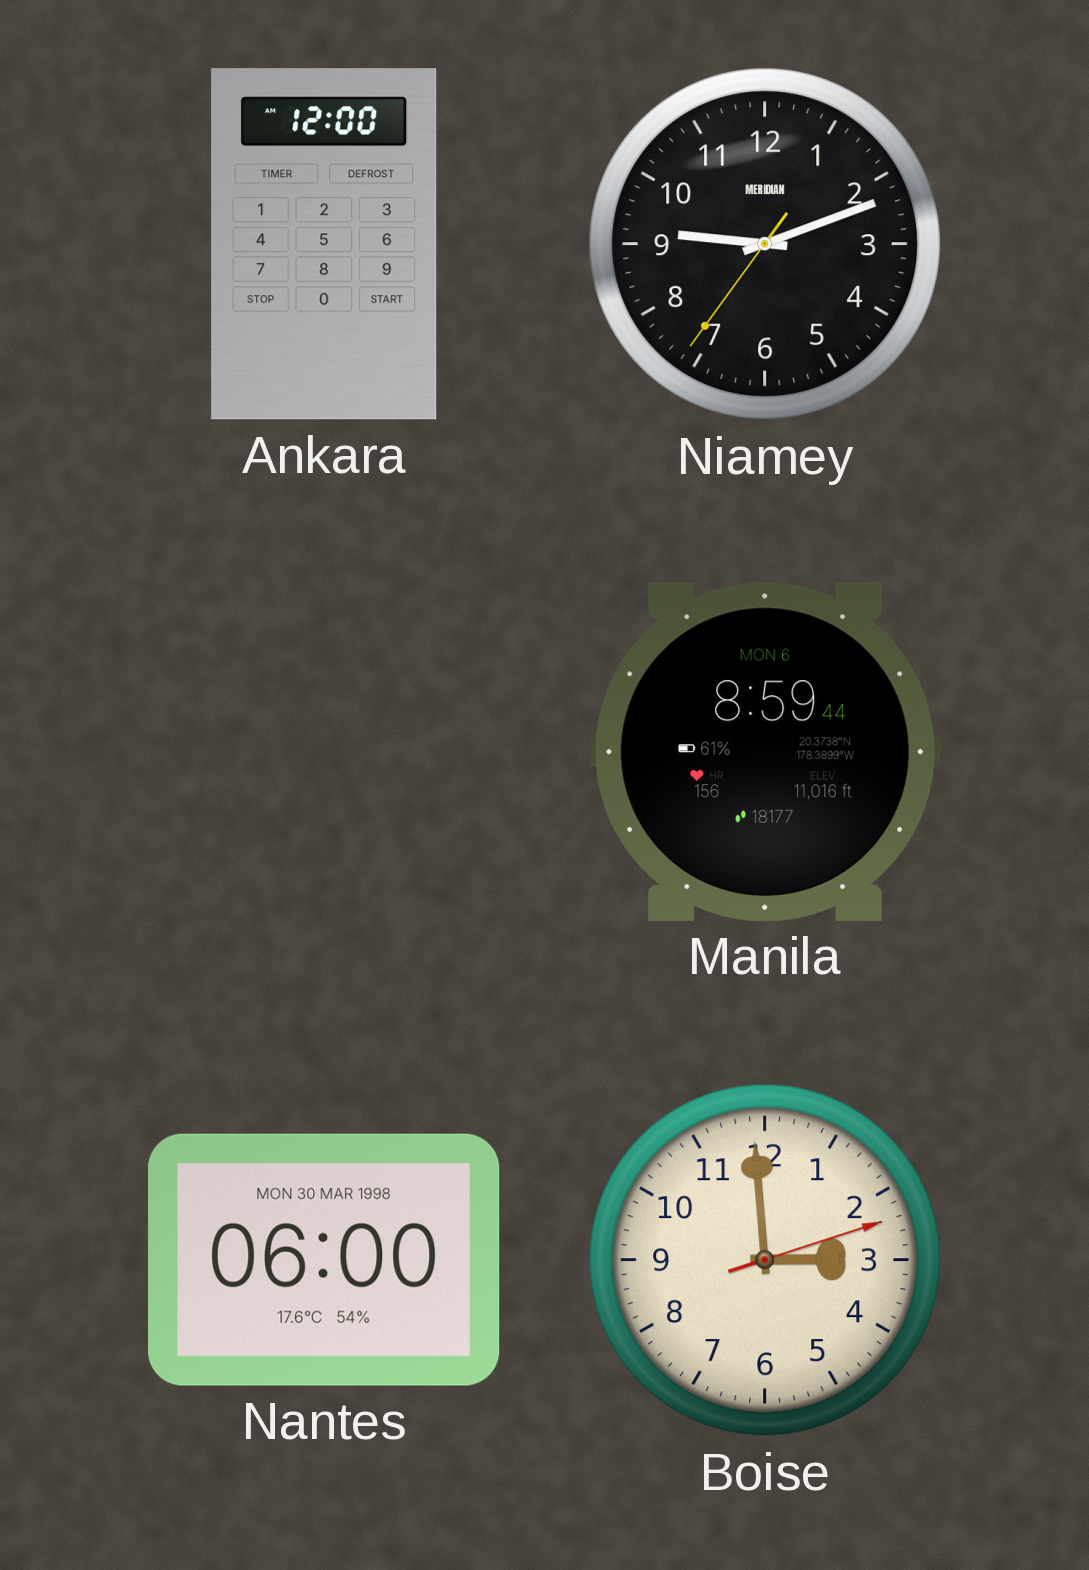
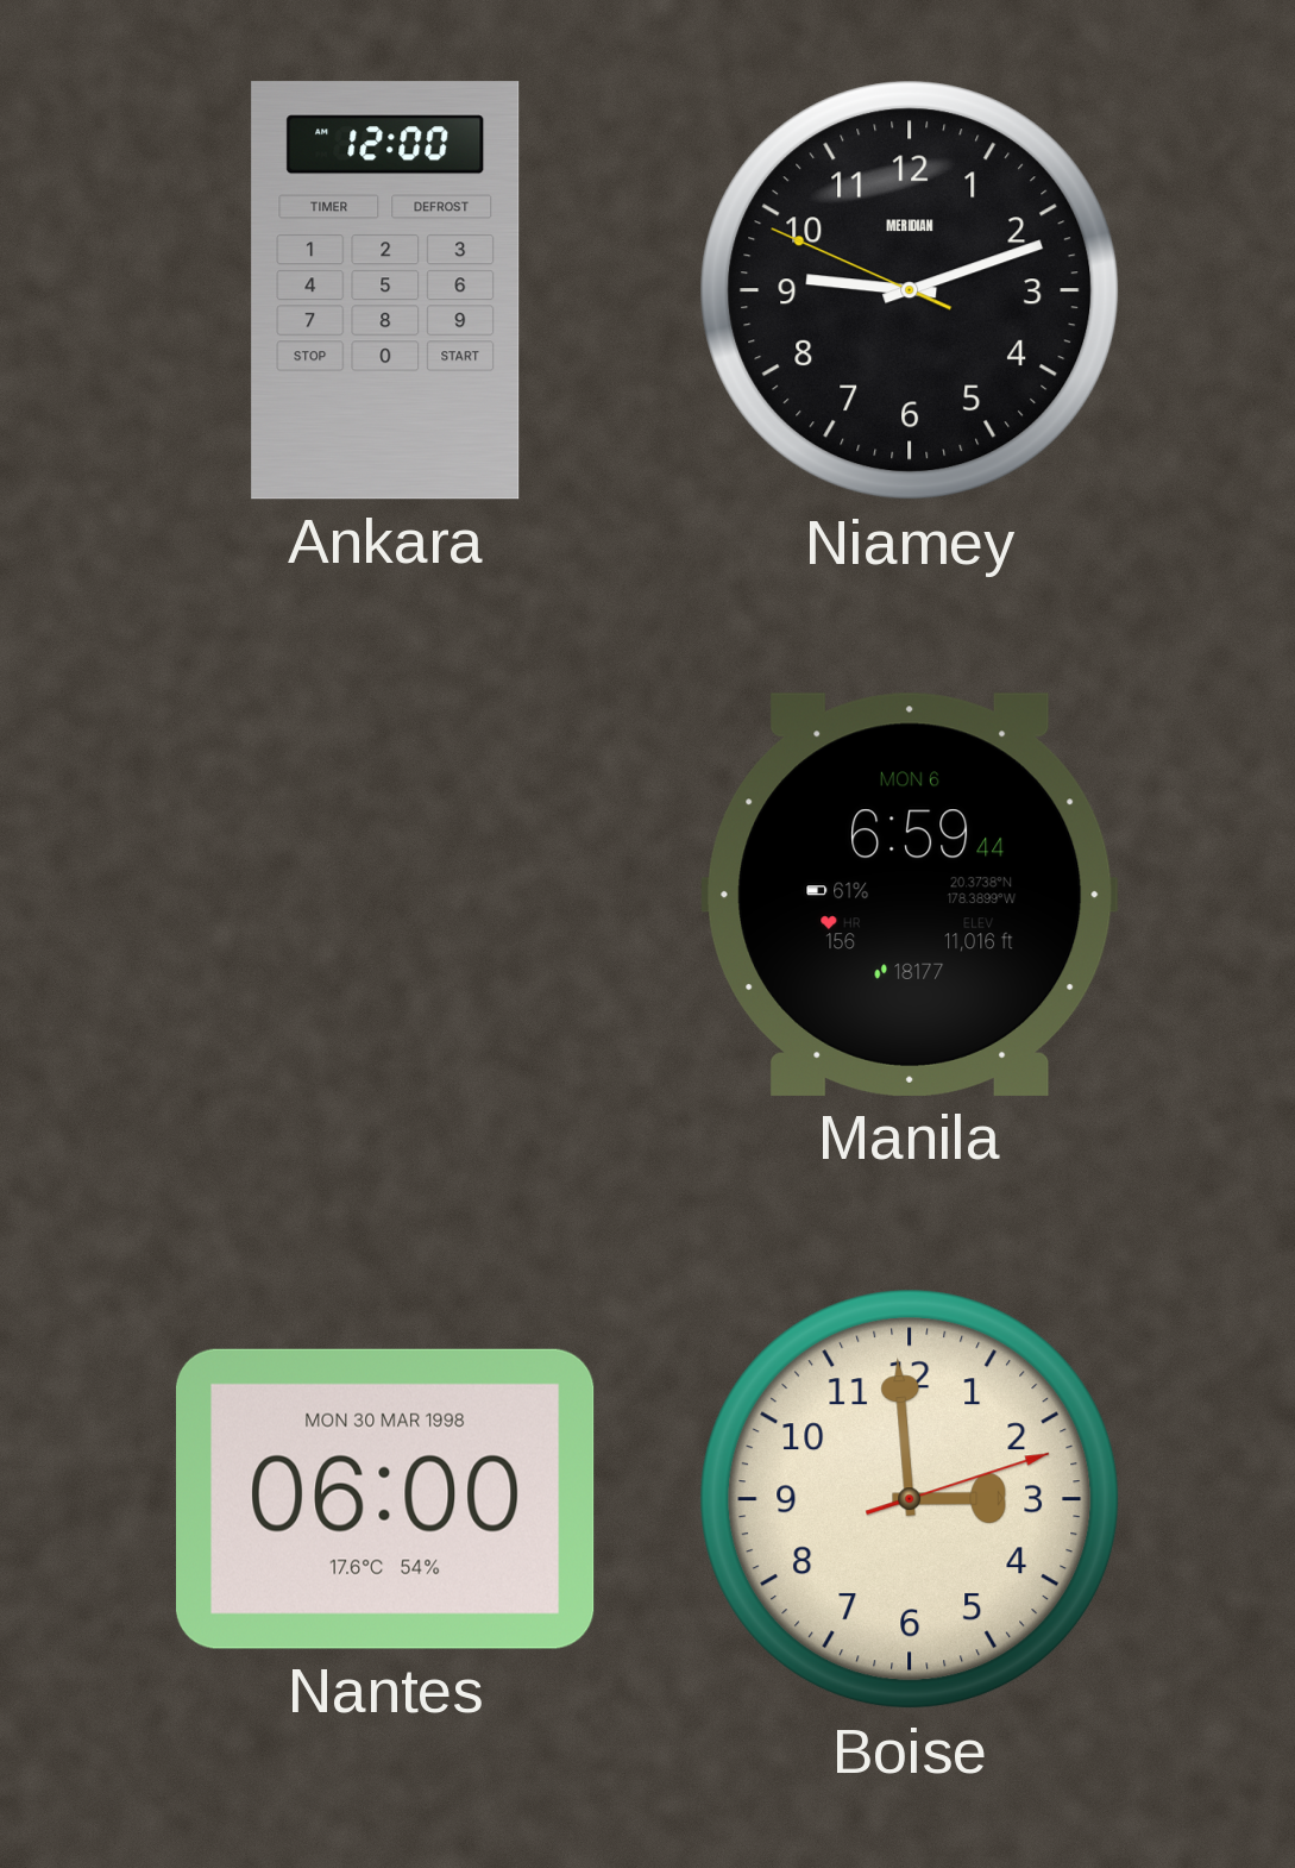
Niamey: 9:11:36 -> 9:11:49
Manila: 8:59 -> 6:59
